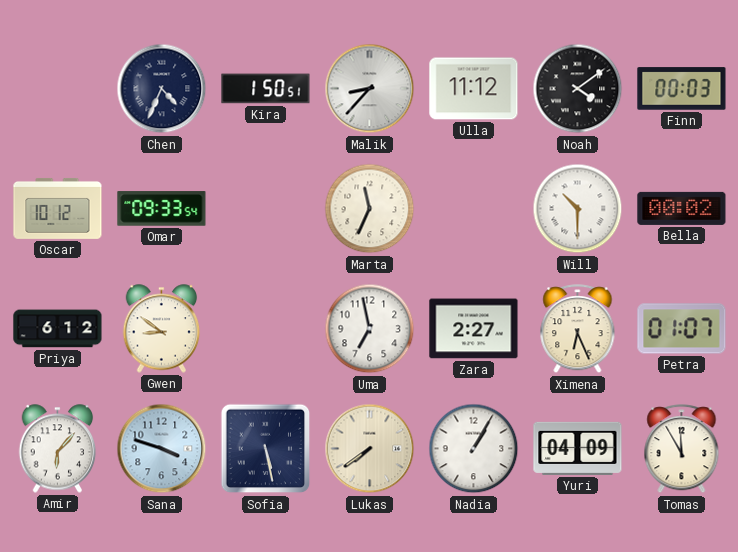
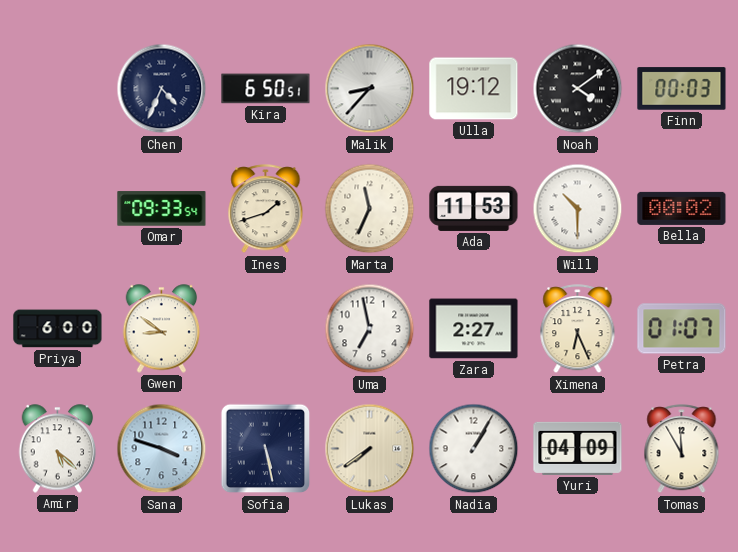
Kira: 1:50 -> 6:50
Ulla: 11:12 -> 19:12
Oscar: 10:12 -> none
Ines: none -> 1:42
Ada: none -> 11:53
Priya: 6:12 -> 6:00
Amir: 6:07 -> 5:22
